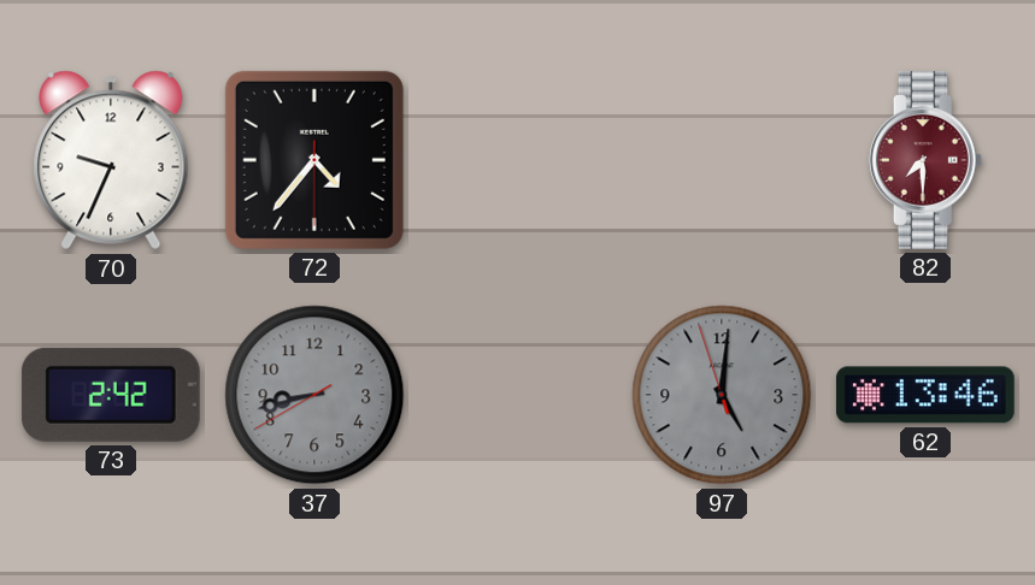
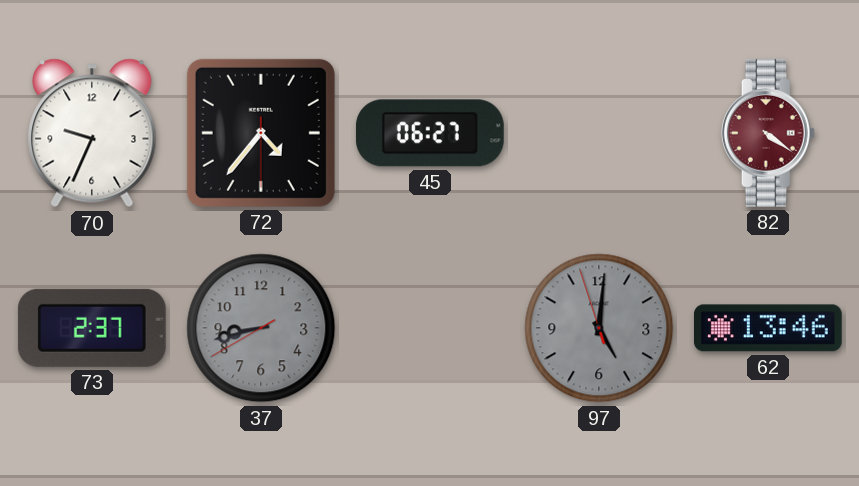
45: none -> 06:27
82: 7:30 -> 4:21
73: 2:42 -> 2:37
